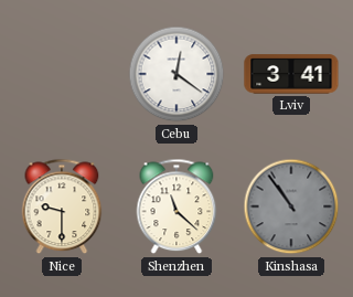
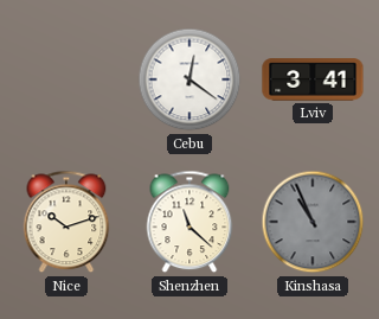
Nice: 9:30 -> 10:12
Kinshasa: 10:54 -> 10:56
